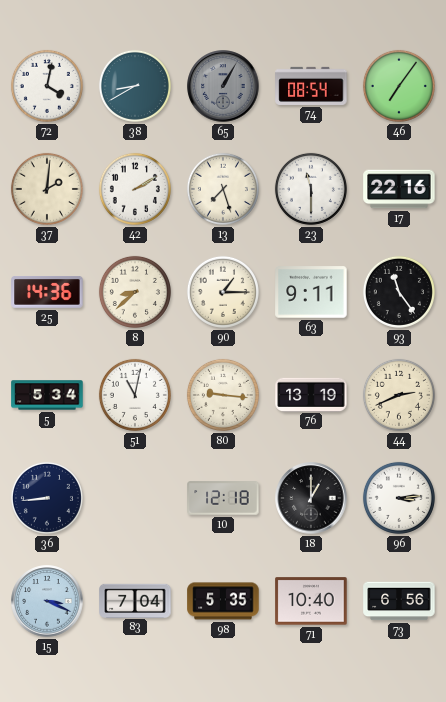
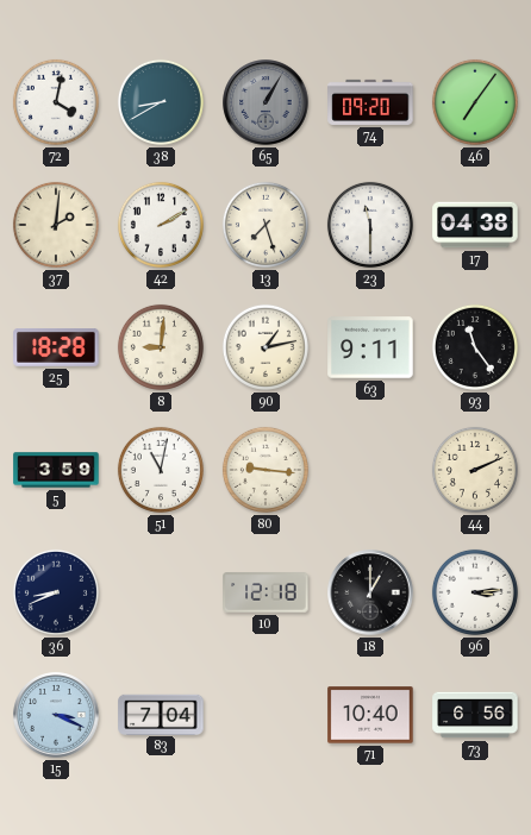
74: 08:54 -> 09:20
17: 22:16 -> 04:38
25: 14:36 -> 18:28
8: 8:38 -> 9:01
90: 1:15 -> 1:13
5: 5:34 -> 3:59
76: 13:19 -> none
44: 2:41 -> 2:11
36: 8:44 -> 8:41
98: 5:35 -> none
